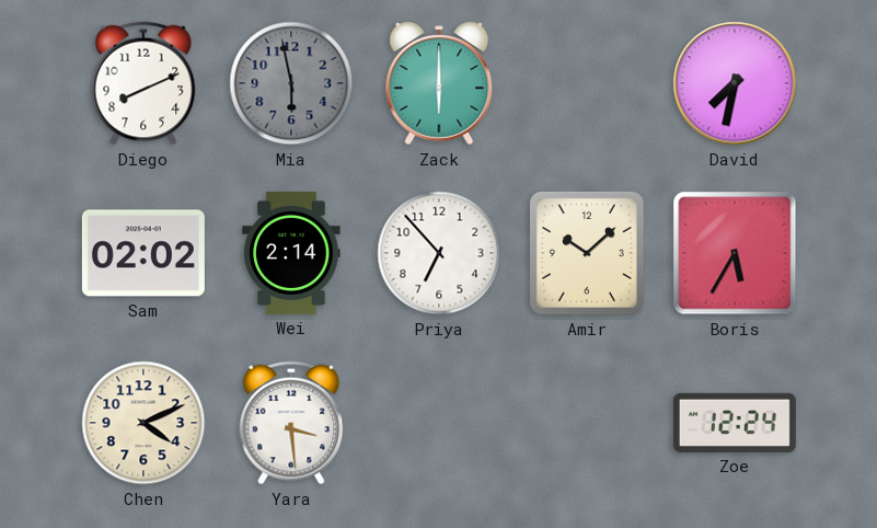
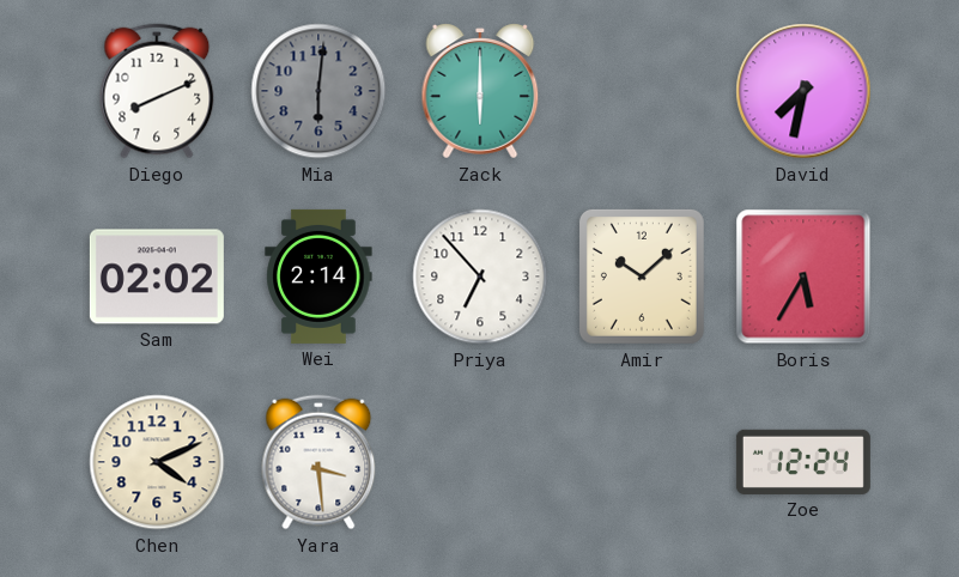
Mia: 5:58 -> 6:01
